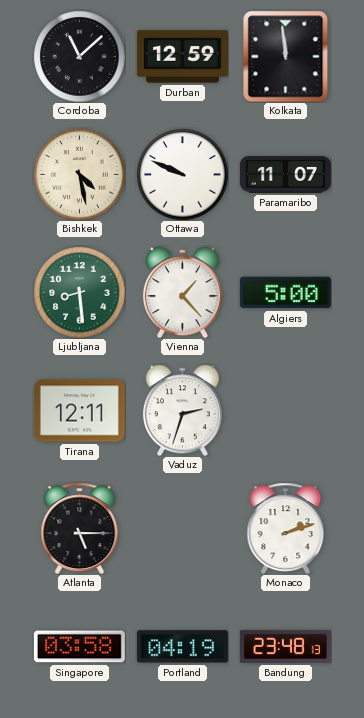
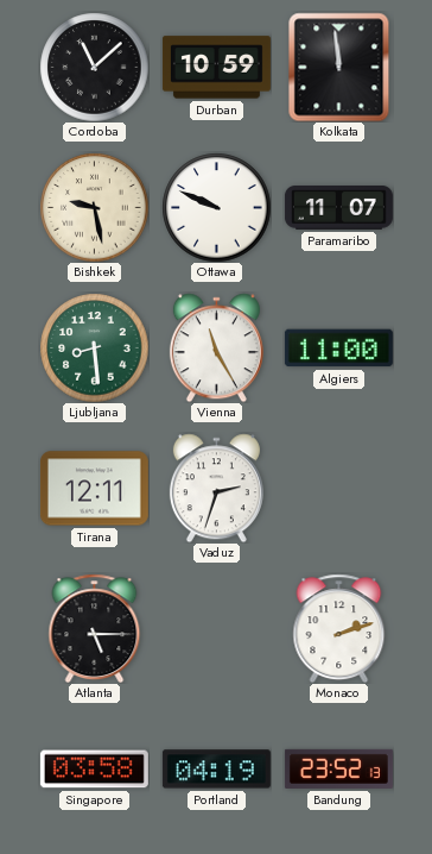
Durban: 12:59 -> 10:59
Bishkek: 4:28 -> 9:28
Vienna: 1:23 -> 11:25
Algiers: 5:00 -> 11:00
Bandung: 23:48 -> 23:52
